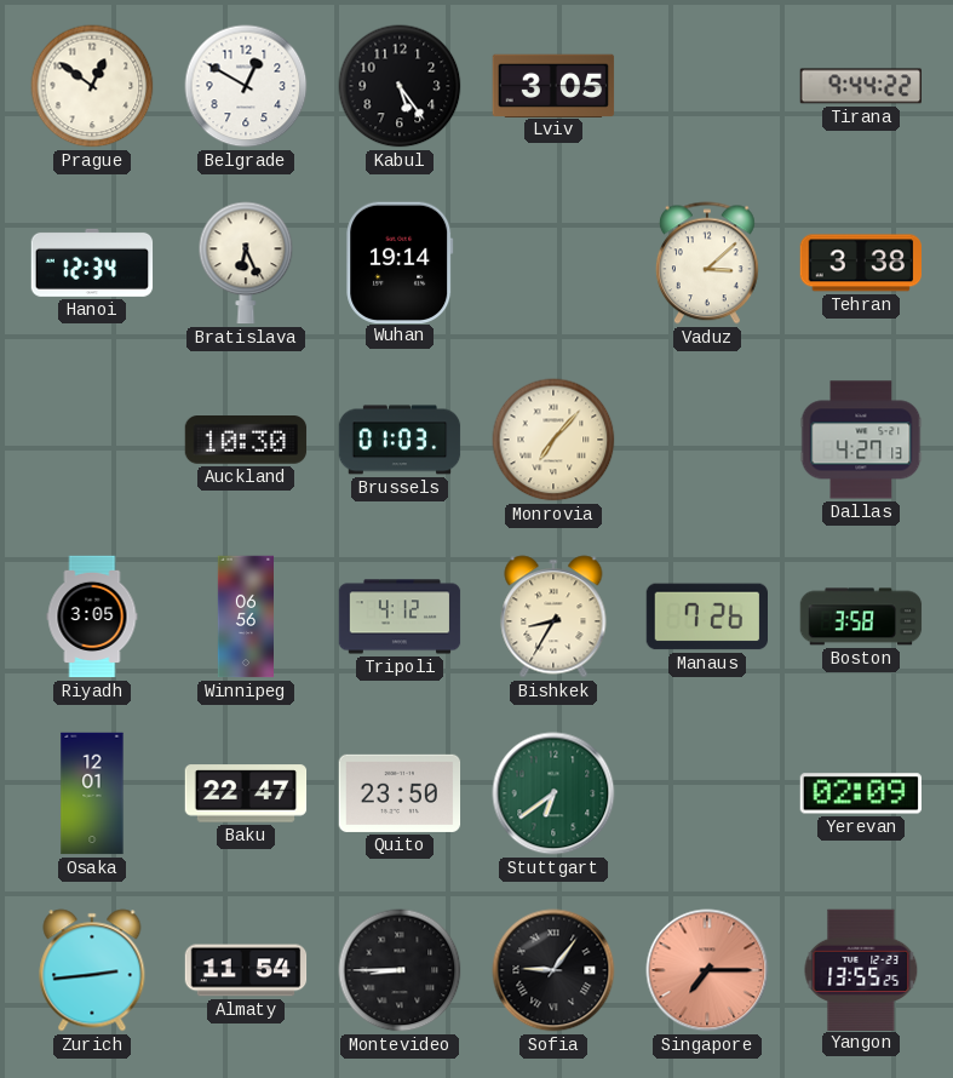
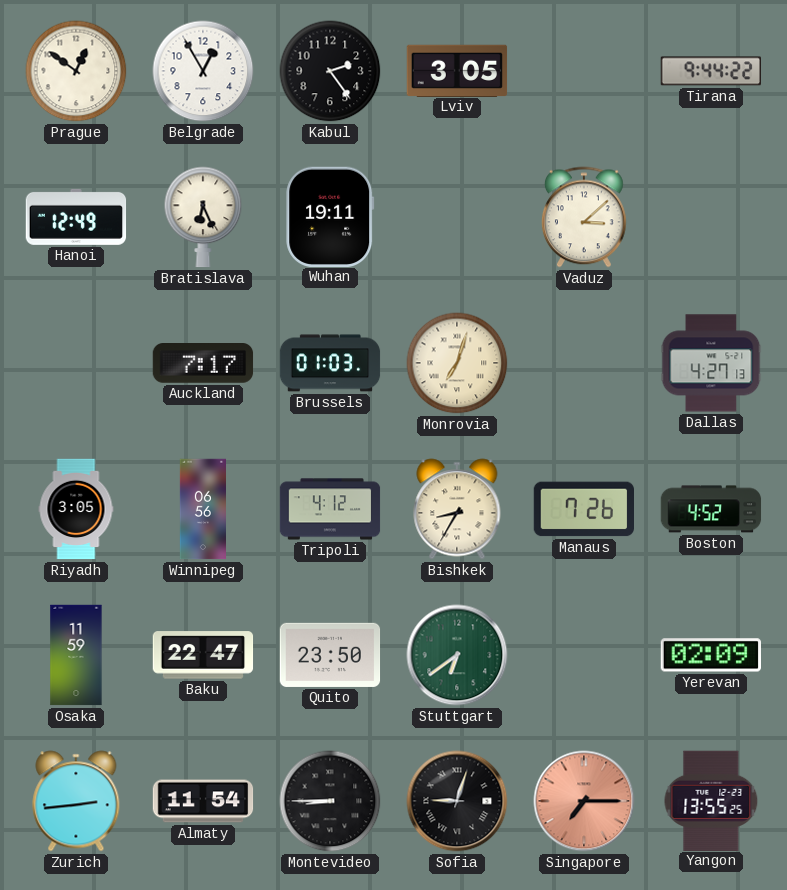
Belgrade: 12:50 -> 12:55
Kabul: 5:24 -> 2:24
Hanoi: 12:34 -> 12:49
Wuhan: 19:14 -> 19:11
Tehran: 3:38 -> none
Auckland: 10:30 -> 7:17
Monrovia: 7:07 -> 7:03
Boston: 3:58 -> 4:52
Osaka: 12:01 -> 11:59
Sofia: 9:06 -> 9:03
